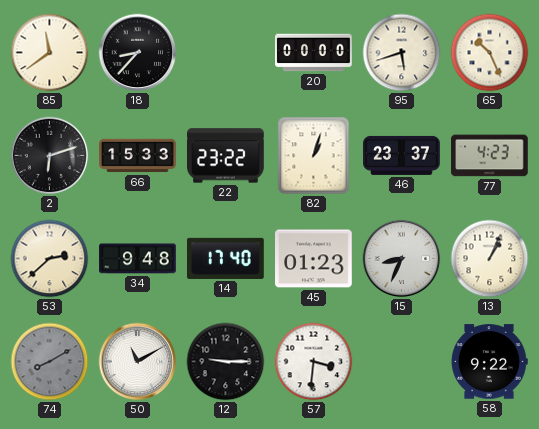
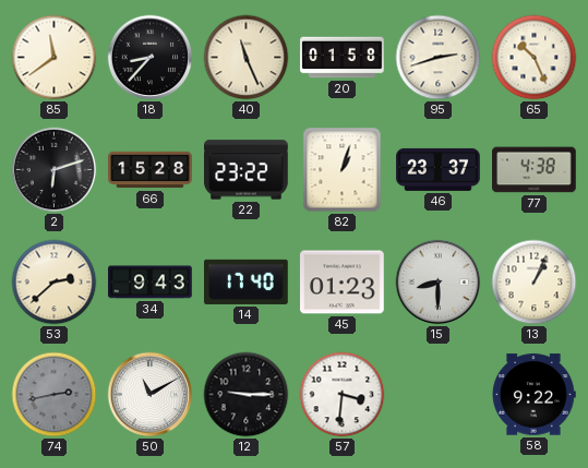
40: none -> 11:26
20: 00:00 -> 01:58
95: 5:42 -> 2:42
66: 15:33 -> 15:28
77: 4:23 -> 4:38
34: 9:48 -> 9:43
15: 8:34 -> 8:30
74: 8:10 -> 2:43
